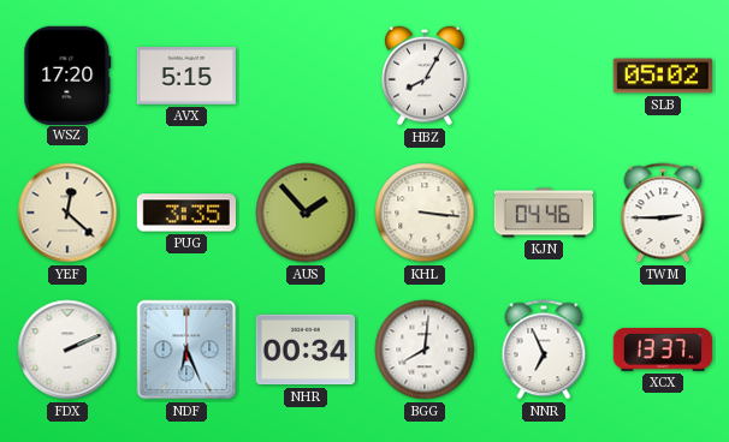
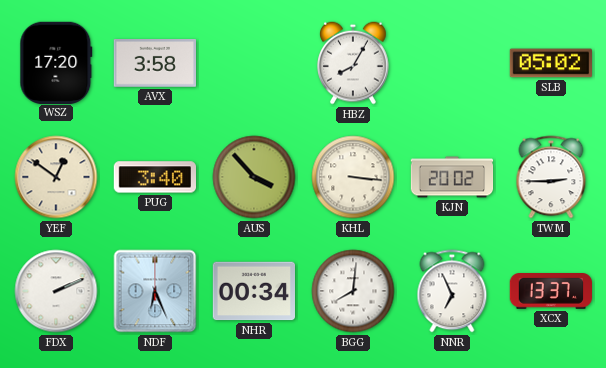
AVX: 5:15 -> 3:58
YEF: 12:22 -> 12:51
PUG: 3:35 -> 3:40
AUS: 1:53 -> 3:53
KJN: 04:46 -> 20:02
